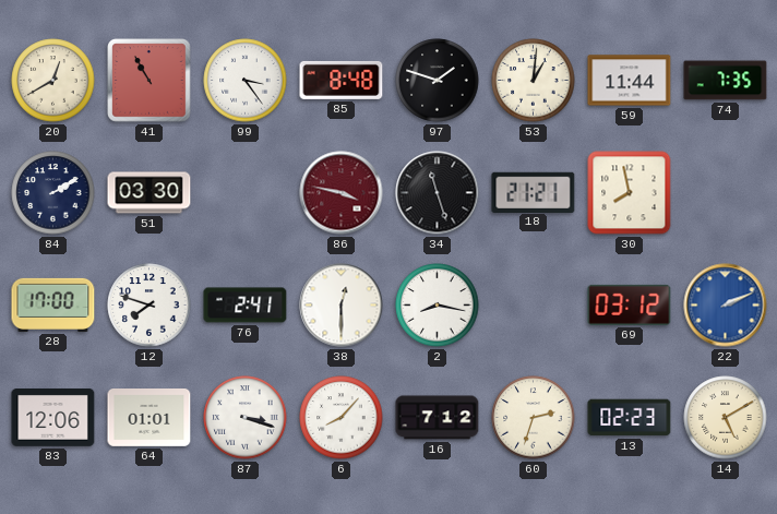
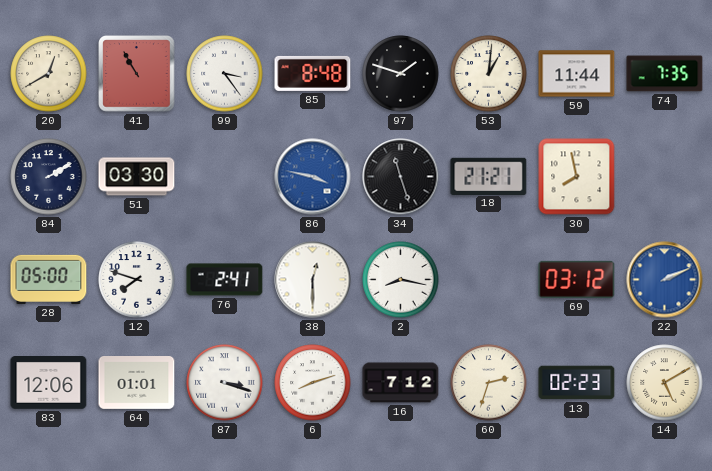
86 dial: burgundy -> blue
28: 17:00 -> 05:00
6: 8:07 -> 8:12
